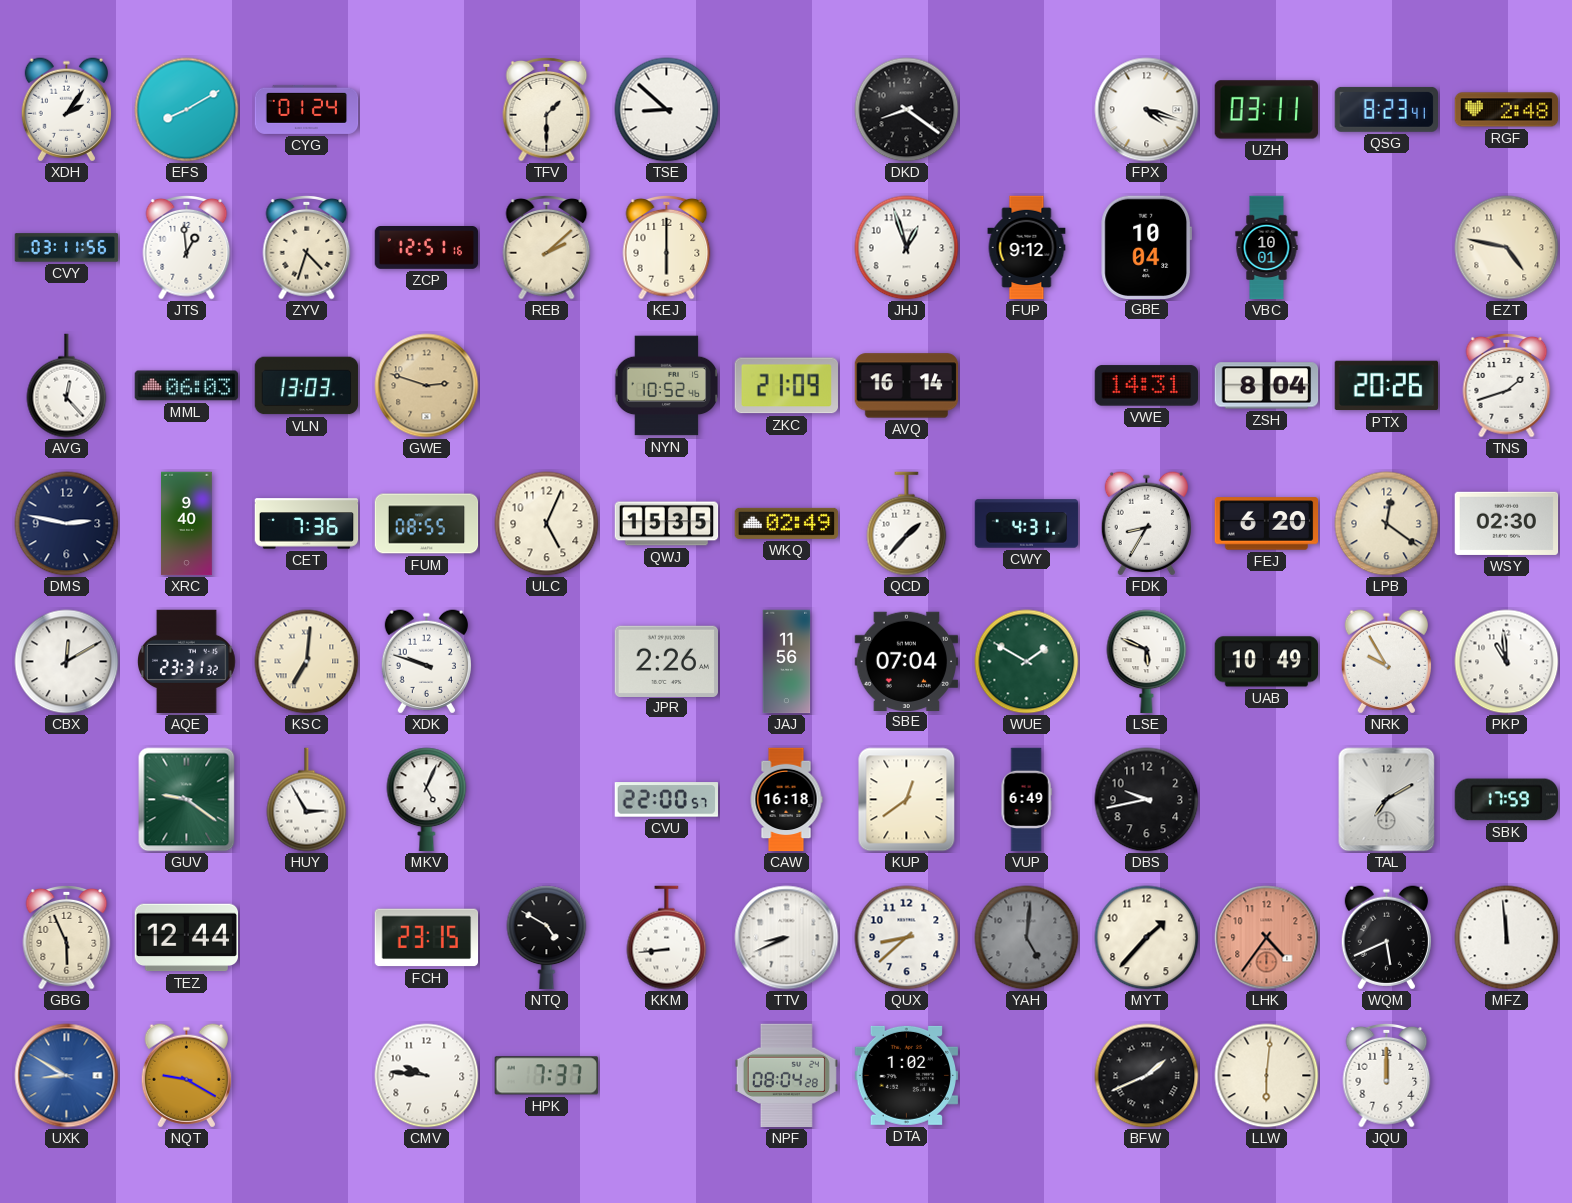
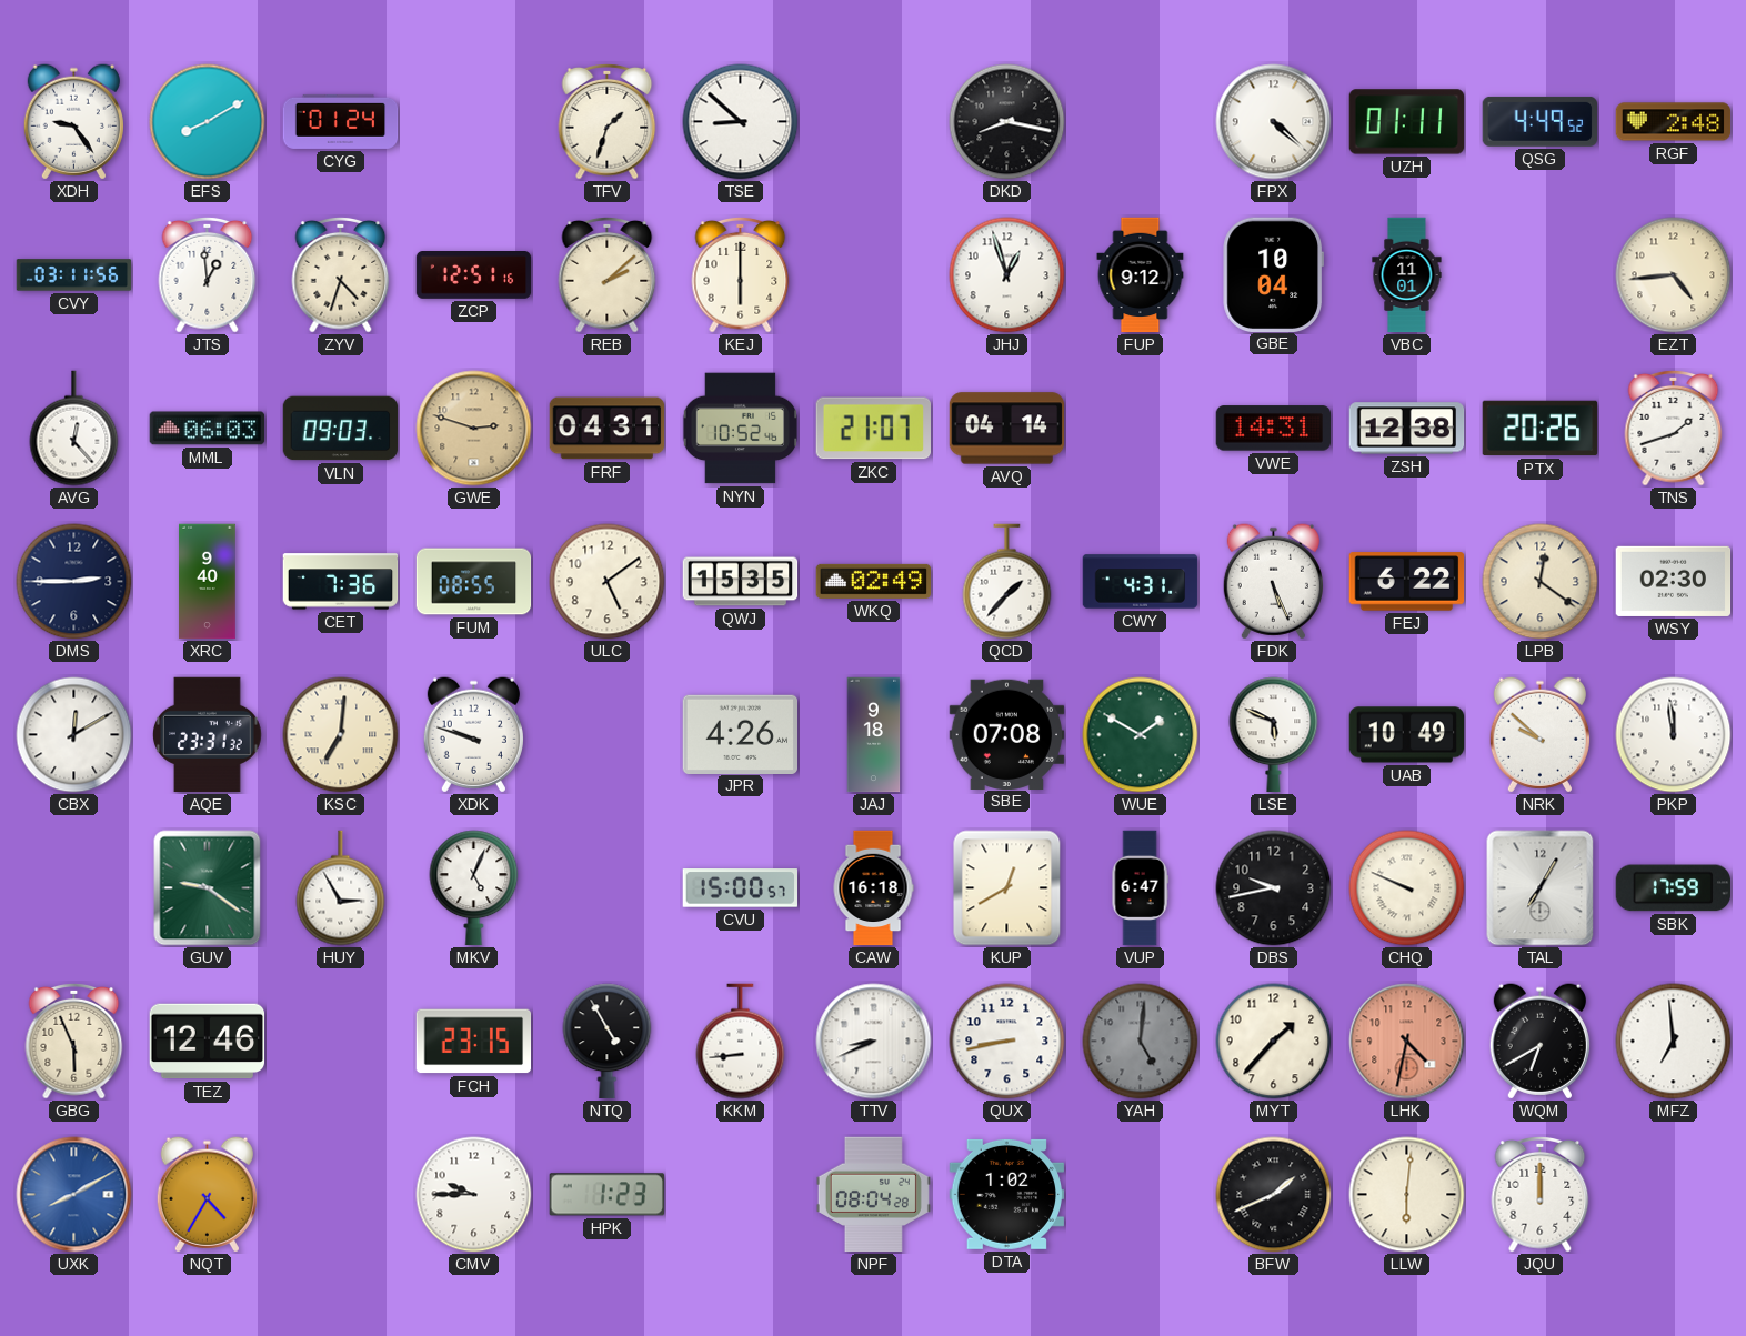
XDH: 2:06 -> 9:24
TFV: 1:30 -> 1:33
DKD: 8:21 -> 8:17
FPX: 4:18 -> 4:22
UZH: 03:11 -> 01:11
QSG: 8:23 -> 4:49
VBC: 10:01 -> 11:01
EZT: 4:47 -> 4:44
VLN: 13:03 -> 09:03
FRF: none -> 04:31
ZKC: 21:09 -> 21:07
AVQ: 16:14 -> 04:14
ZSH: 8:04 -> 12:38
DMS: 2:47 -> 2:45
ULC: 5:04 -> 5:09
FDK: 8:35 -> 5:26
FEJ: 6:20 -> 6:22
JPR: 2:26 -> 4:26
JAJ: 11:56 -> 9:18
SBE: 07:04 -> 07:08
NRK: 9:55 -> 9:52
PKP: 10:59 -> 11:59
CVU: 22:00 -> 15:00
KUP: 12:39 -> 12:40
VUP: 6:49 -> 6:47
CHQ: none -> 9:49
TAL: 7:10 -> 7:05
TEZ: 12:44 -> 12:46
NTQ: 4:50 -> 4:55
QUX: 8:38 -> 8:43
LHK: 4:36 -> 4:32
WQM: 5:41 -> 6:40
MFZ: 11:59 -> 6:59
UXK: 8:50 -> 8:10
NQT: 9:20 -> 4:35
CMV: 9:46 -> 9:45
HPK: 7:37 -> 1:23
